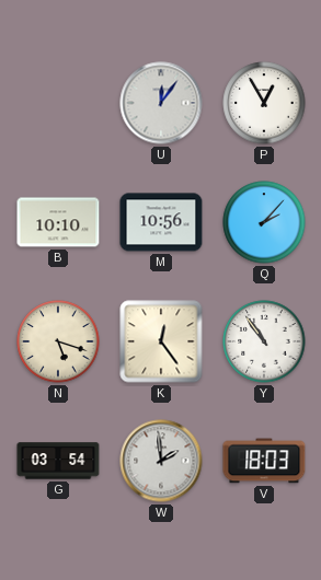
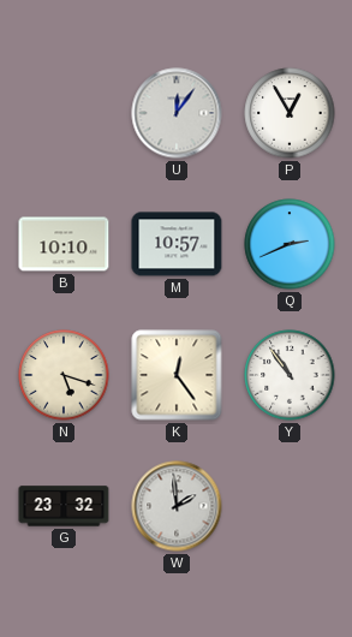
M: 10:56 -> 10:57
Q: 2:07 -> 2:41
G: 03:54 -> 23:32
V: 18:03 -> none
